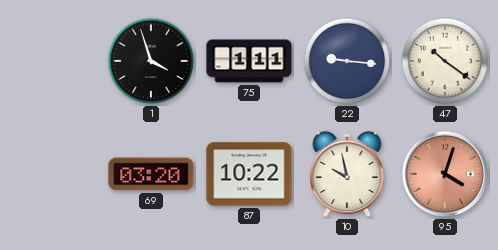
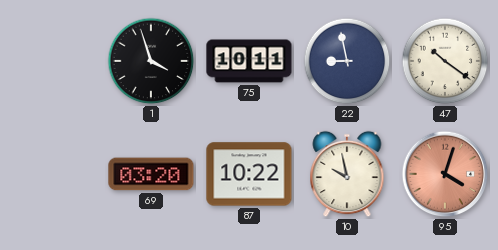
75: 1:11 -> 10:11
22: 9:16 -> 8:58
